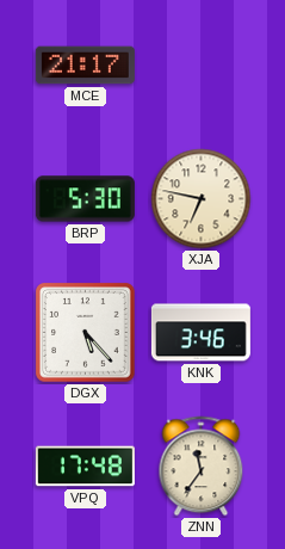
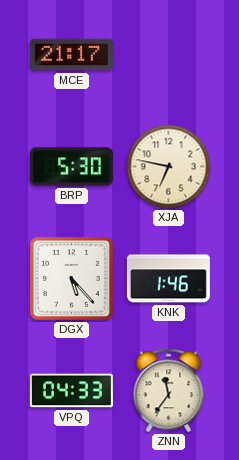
KNK: 3:46 -> 1:46
VPQ: 17:48 -> 04:33
